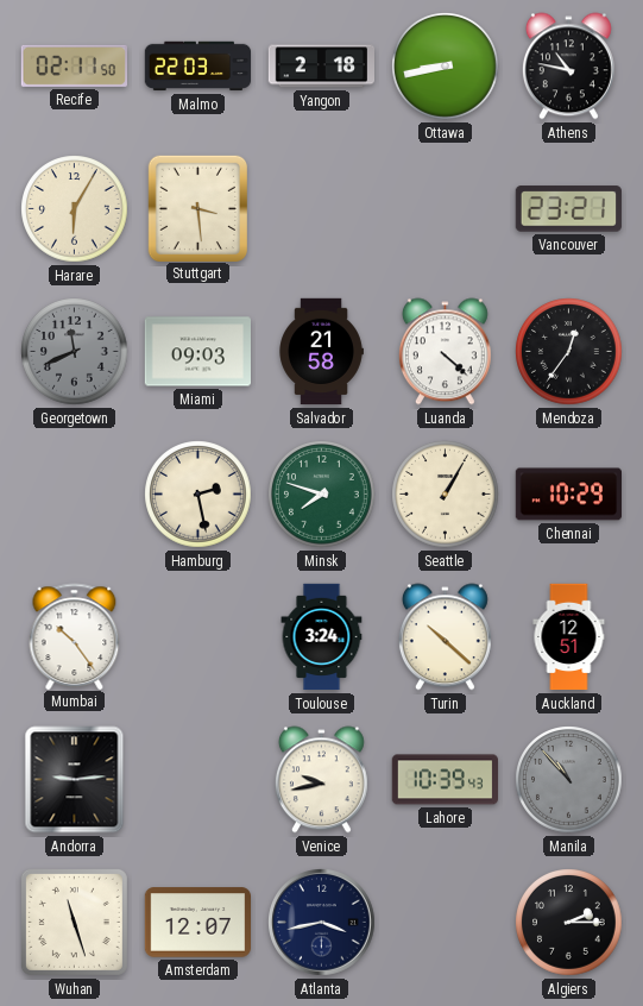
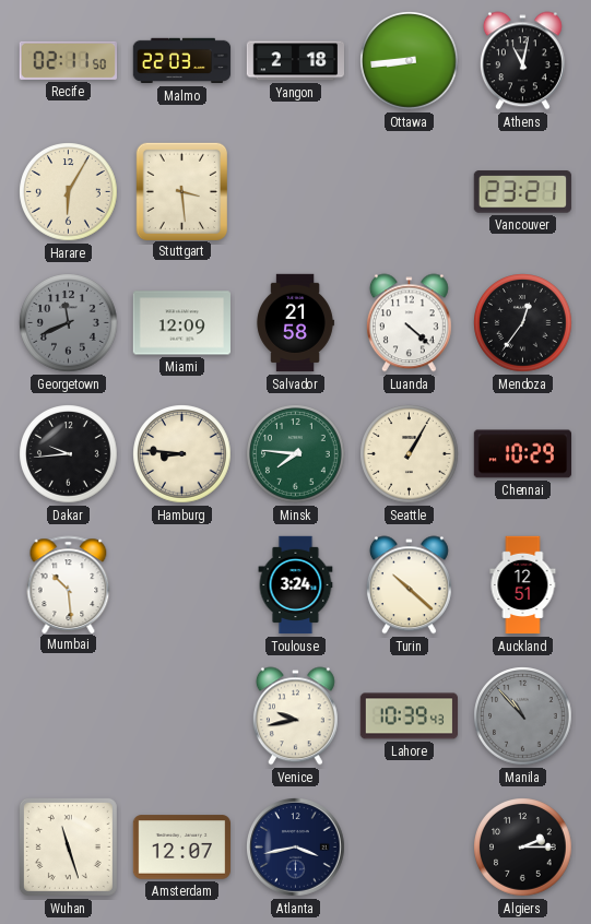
Ottawa: 8:43 -> 8:44
Athens: 10:47 -> 11:02
Miami: 09:03 -> 12:09
Dakar: none -> 9:44
Hamburg: 2:28 -> 8:46
Minsk: 7:48 -> 7:46
Mumbai: 10:24 -> 10:29
Andorra: 9:14 -> none
